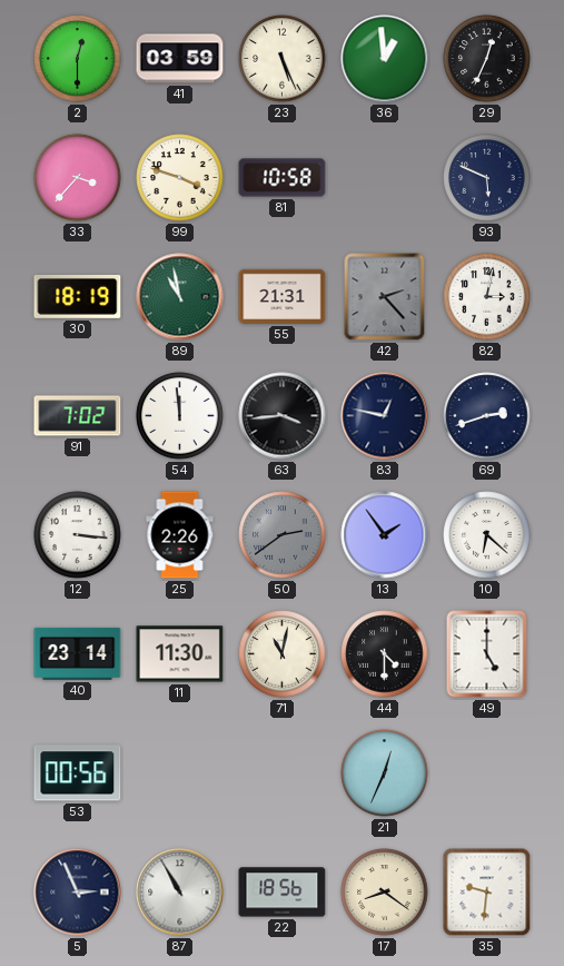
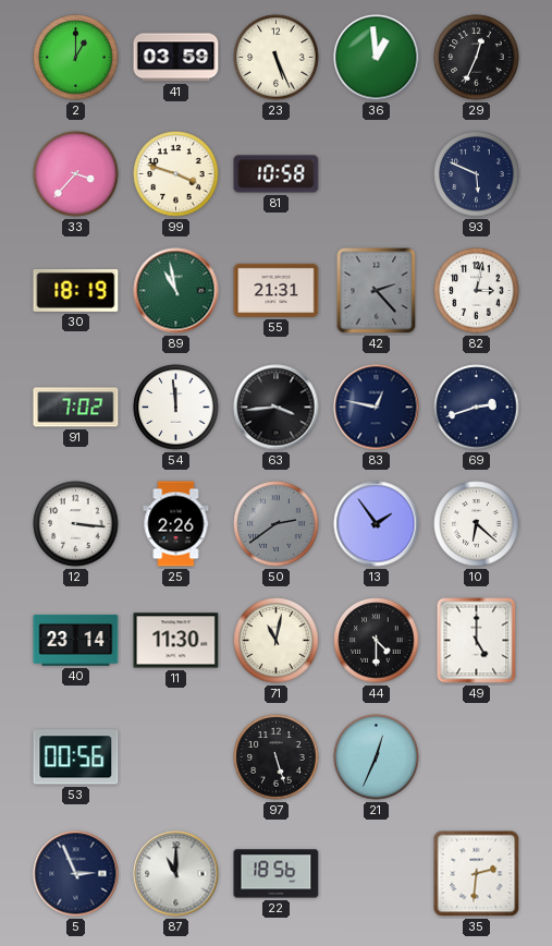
2: 12:30 -> 1:00
97: none -> 5:27
87: 10:55 -> 11:00
17: 8:21 -> none
35: 9:31 -> 2:31
